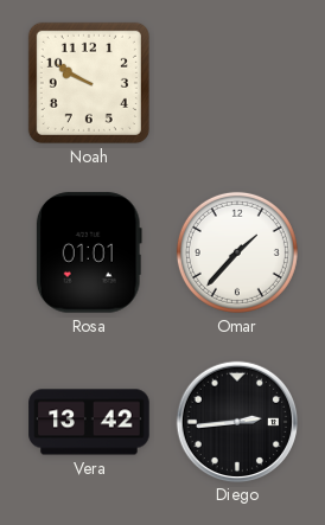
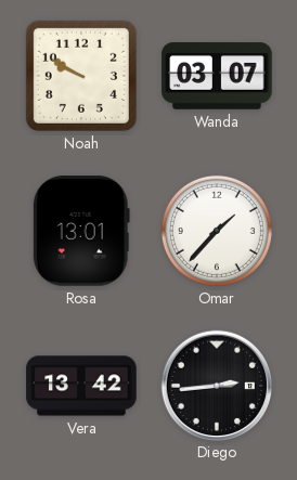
Wanda: none -> 03:07
Rosa: 01:01 -> 13:01
